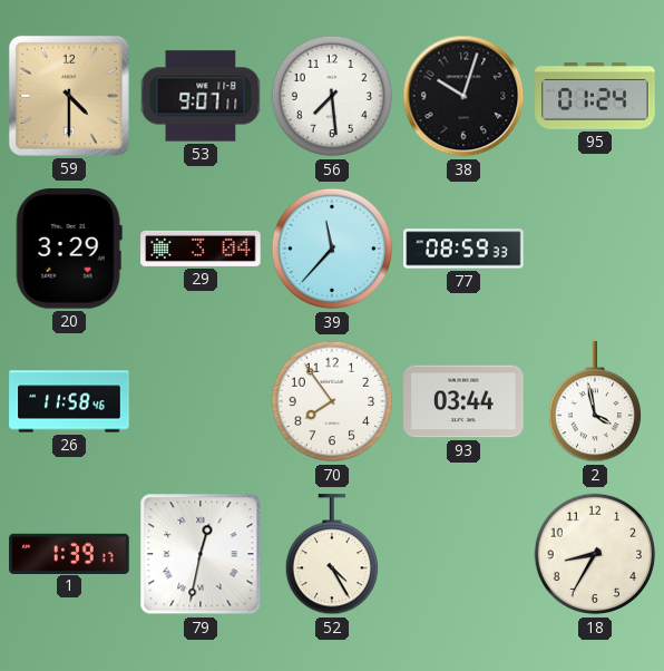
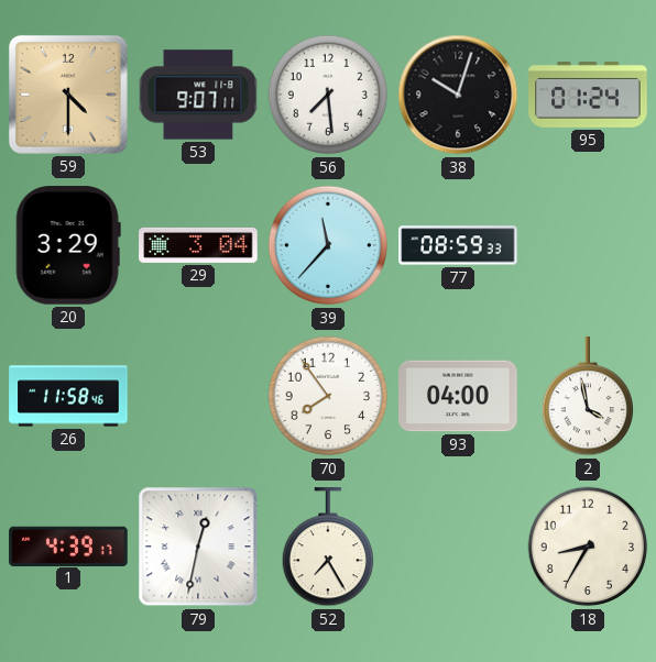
93: 03:44 -> 04:00
1: 1:39 -> 4:39
52: 4:25 -> 7:25
